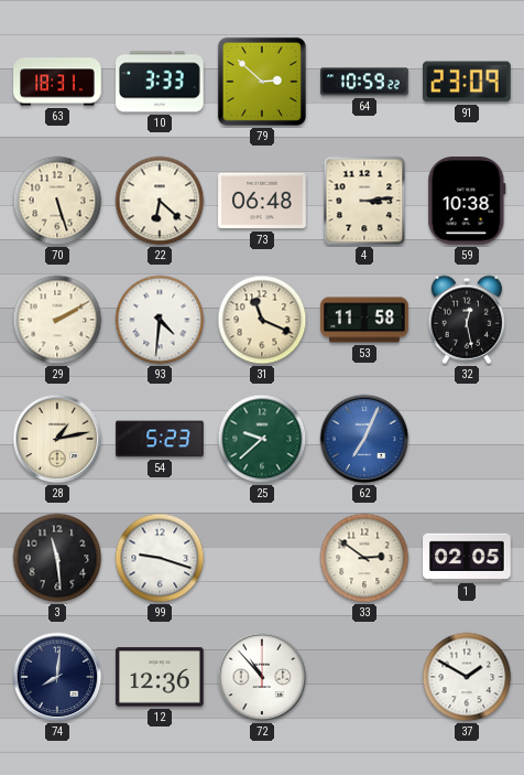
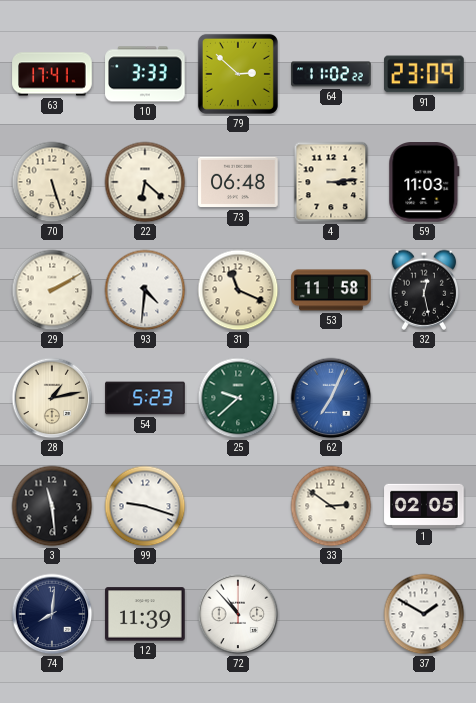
63: 18:31 -> 17:41
64: 10:59 -> 11:02
59: 10:38 -> 11:03
12: 12:36 -> 11:39
